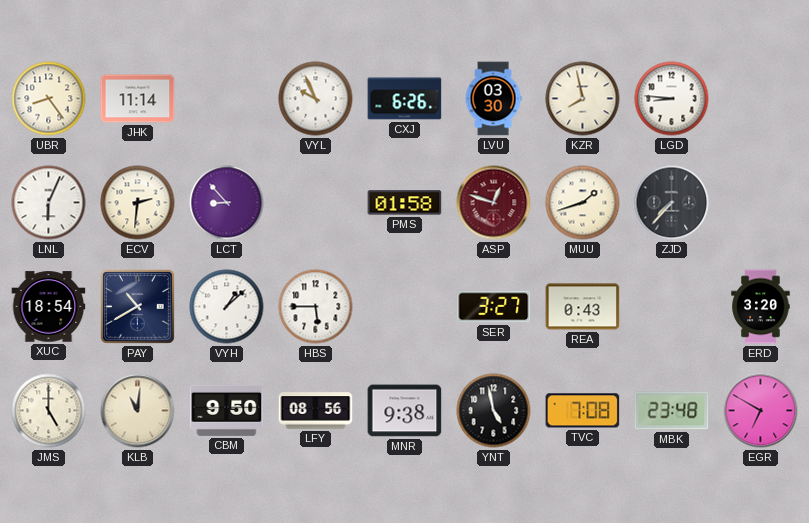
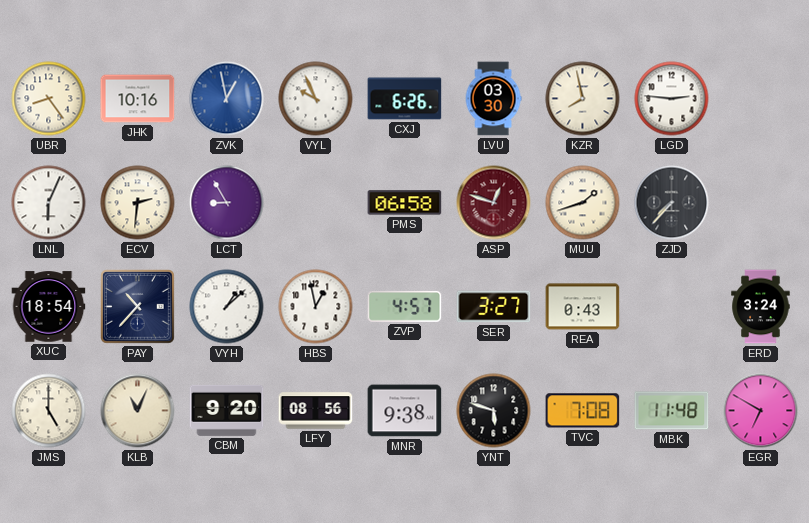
JHK: 11:14 -> 10:16
ZVK: none -> 12:58
LGD: 8:46 -> 2:46
LCT: 8:53 -> 8:55
PMS: 01:58 -> 06:58
PAY: 10:40 -> 10:37
HBS: 5:45 -> 12:58
ZVP: none -> 4:57
ERD: 3:20 -> 3:24
KLB: 11:01 -> 11:04
CBM: 9:50 -> 9:20
YNT: 4:58 -> 5:48
MBK: 23:48 -> 11:48
